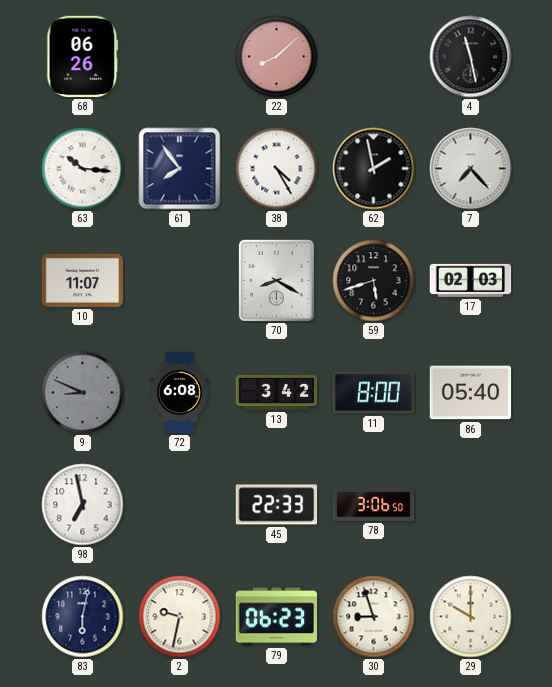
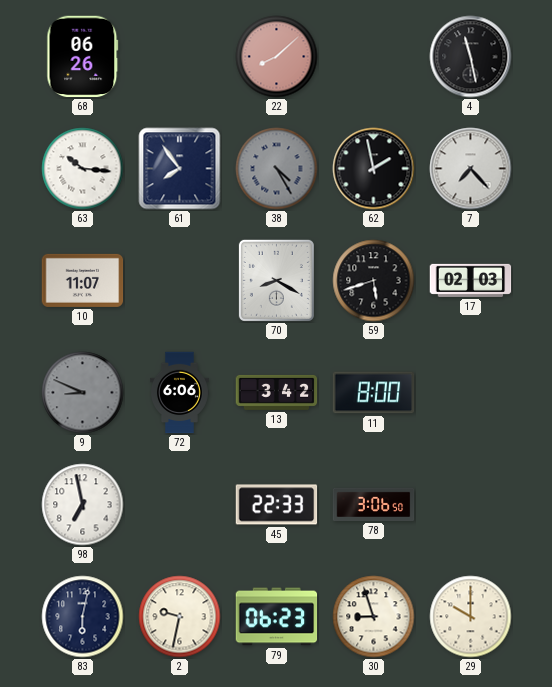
38 dial: white -> grey
72: 6:08 -> 6:06
86: 05:40 -> none
